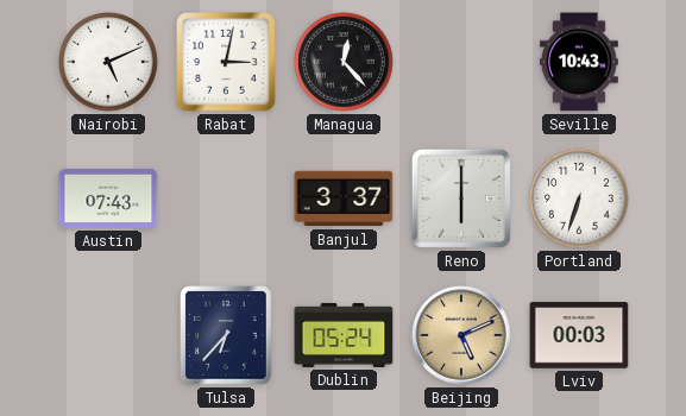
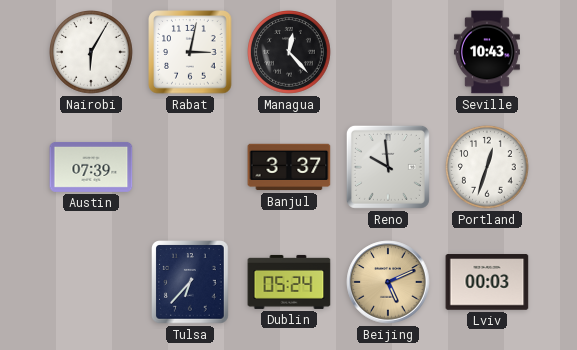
Nairobi: 5:11 -> 6:05
Austin: 07:43 -> 07:39
Reno: 6:00 -> 9:59
Portland: 6:33 -> 12:33
